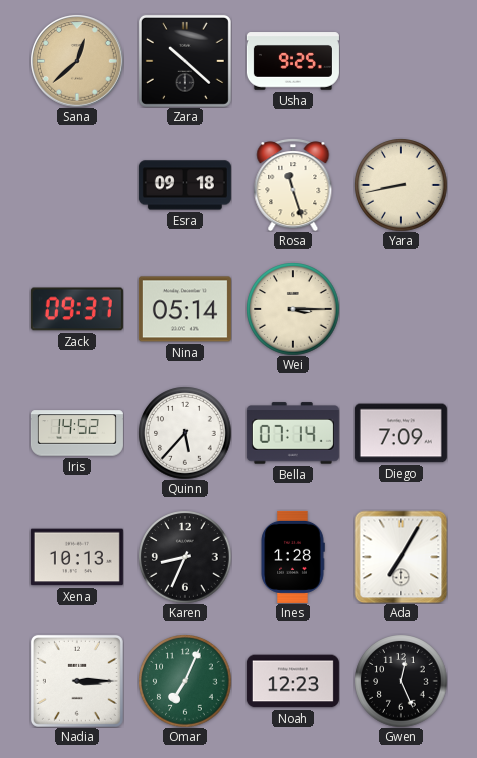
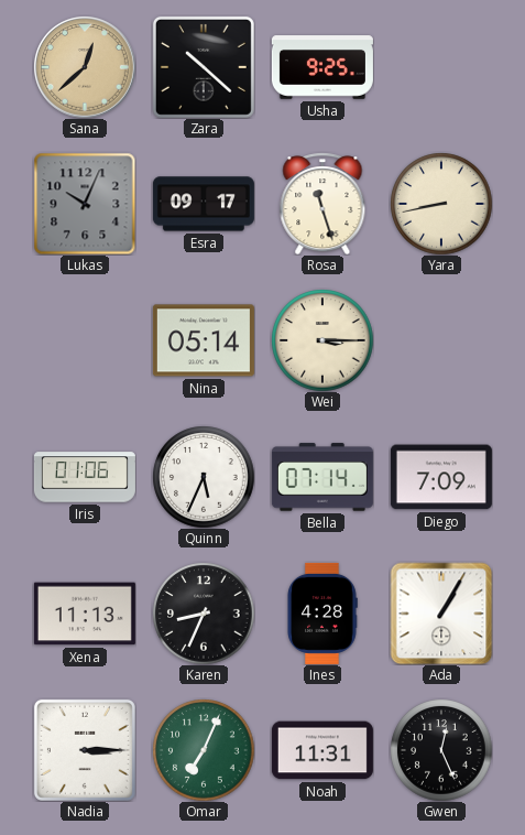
Lukas: none -> 10:04
Esra: 09:18 -> 09:17
Zack: 09:37 -> none
Iris: 14:52 -> 01:06
Quinn: 5:37 -> 5:34
Xena: 10:13 -> 11:13
Ines: 1:28 -> 4:28
Ada: 7:05 -> 1:05
Noah: 12:23 -> 11:31
